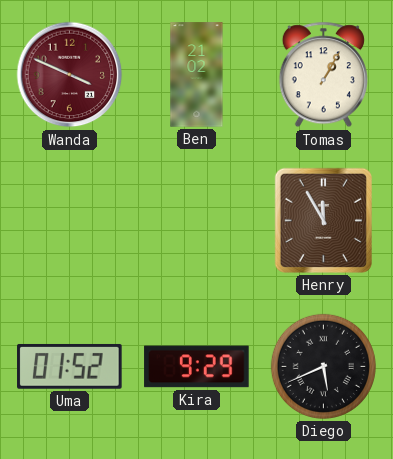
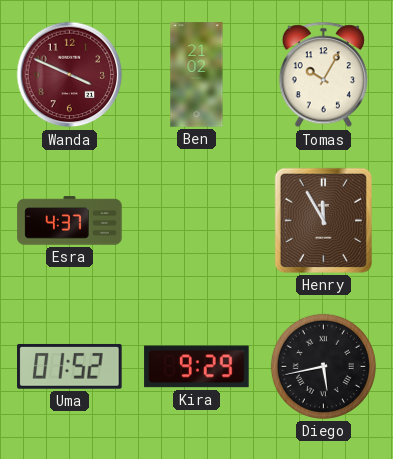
Tomas: 1:05 -> 10:05
Esra: none -> 4:37
Diego: 5:41 -> 5:43
